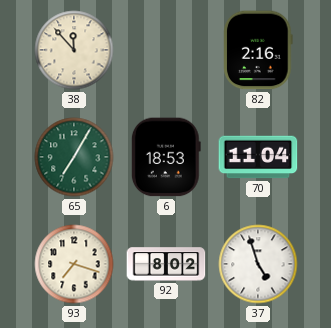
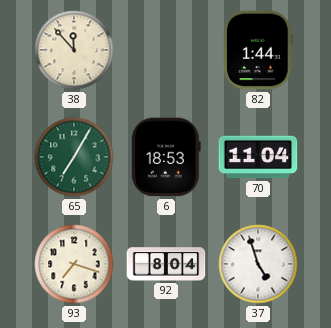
82: 2:16 -> 1:44
92: 8:02 -> 8:04
